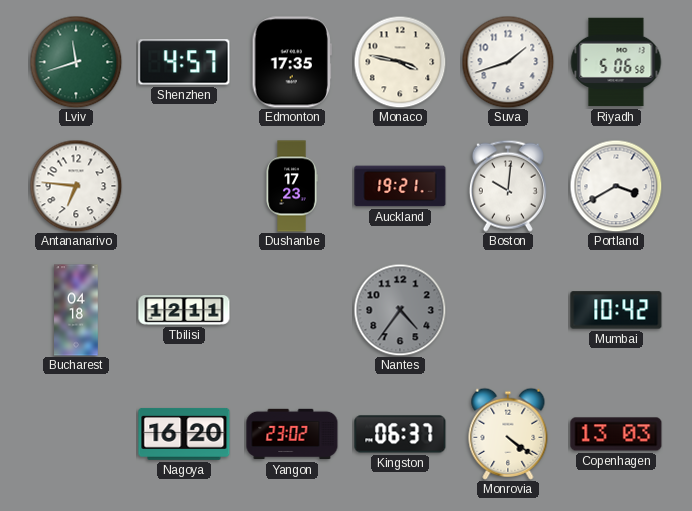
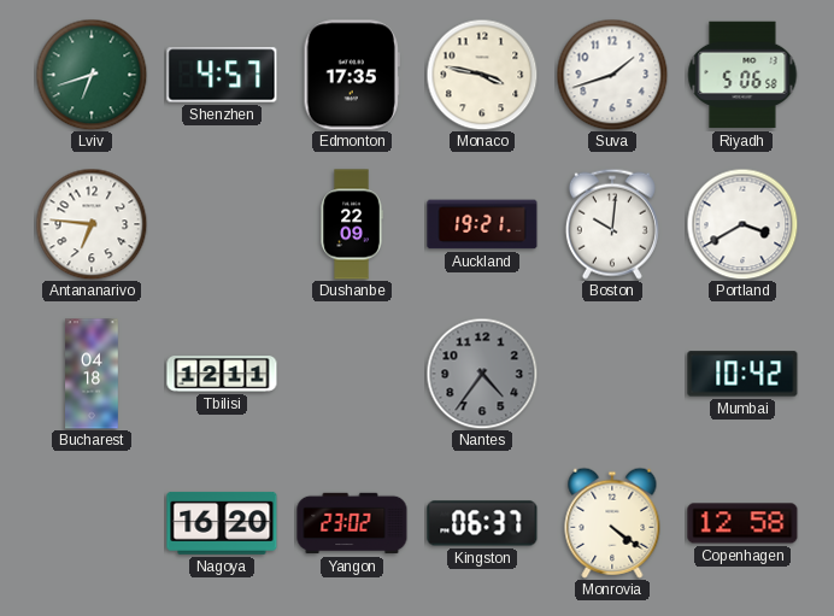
Lviv: 11:42 -> 6:42
Dushanbe: 17:23 -> 22:09
Copenhagen: 13:03 -> 12:58
